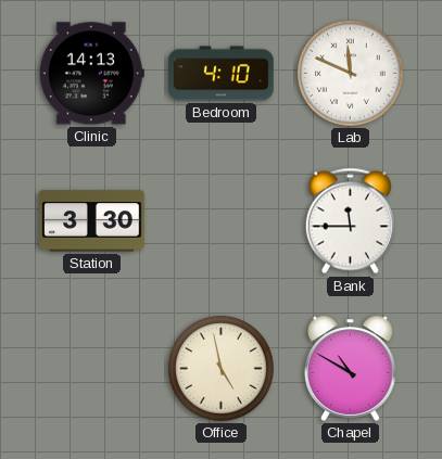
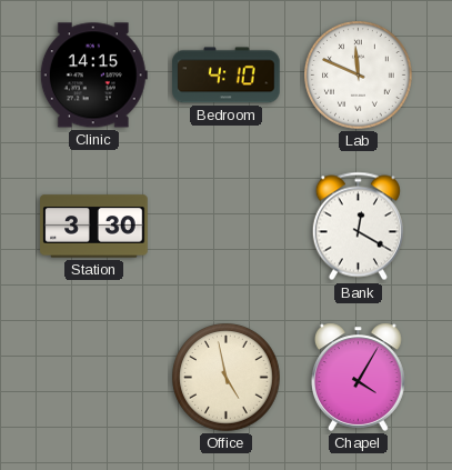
Clinic: 14:13 -> 14:15
Bank: 11:45 -> 12:20
Chapel: 10:50 -> 4:05
